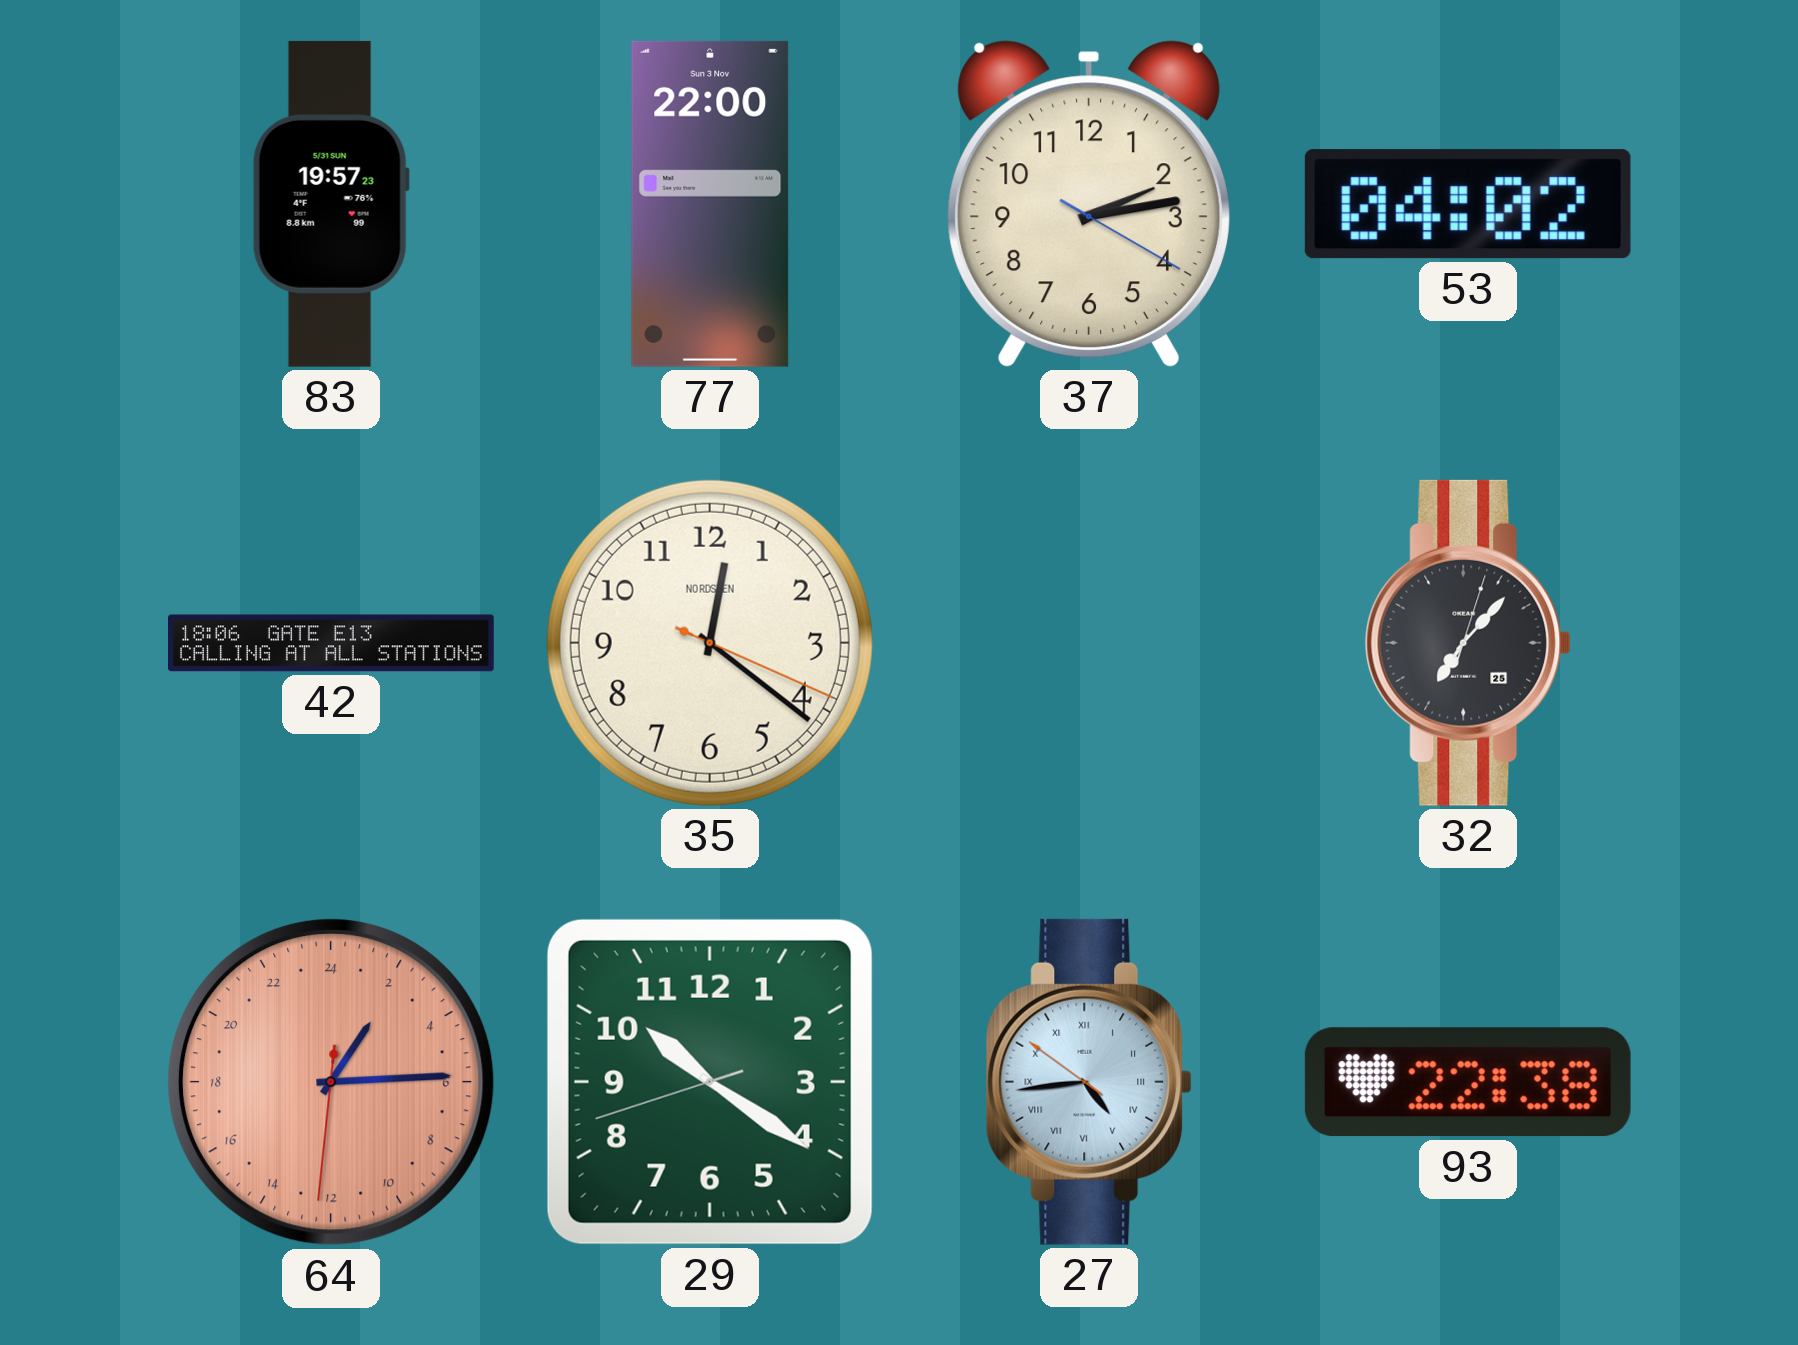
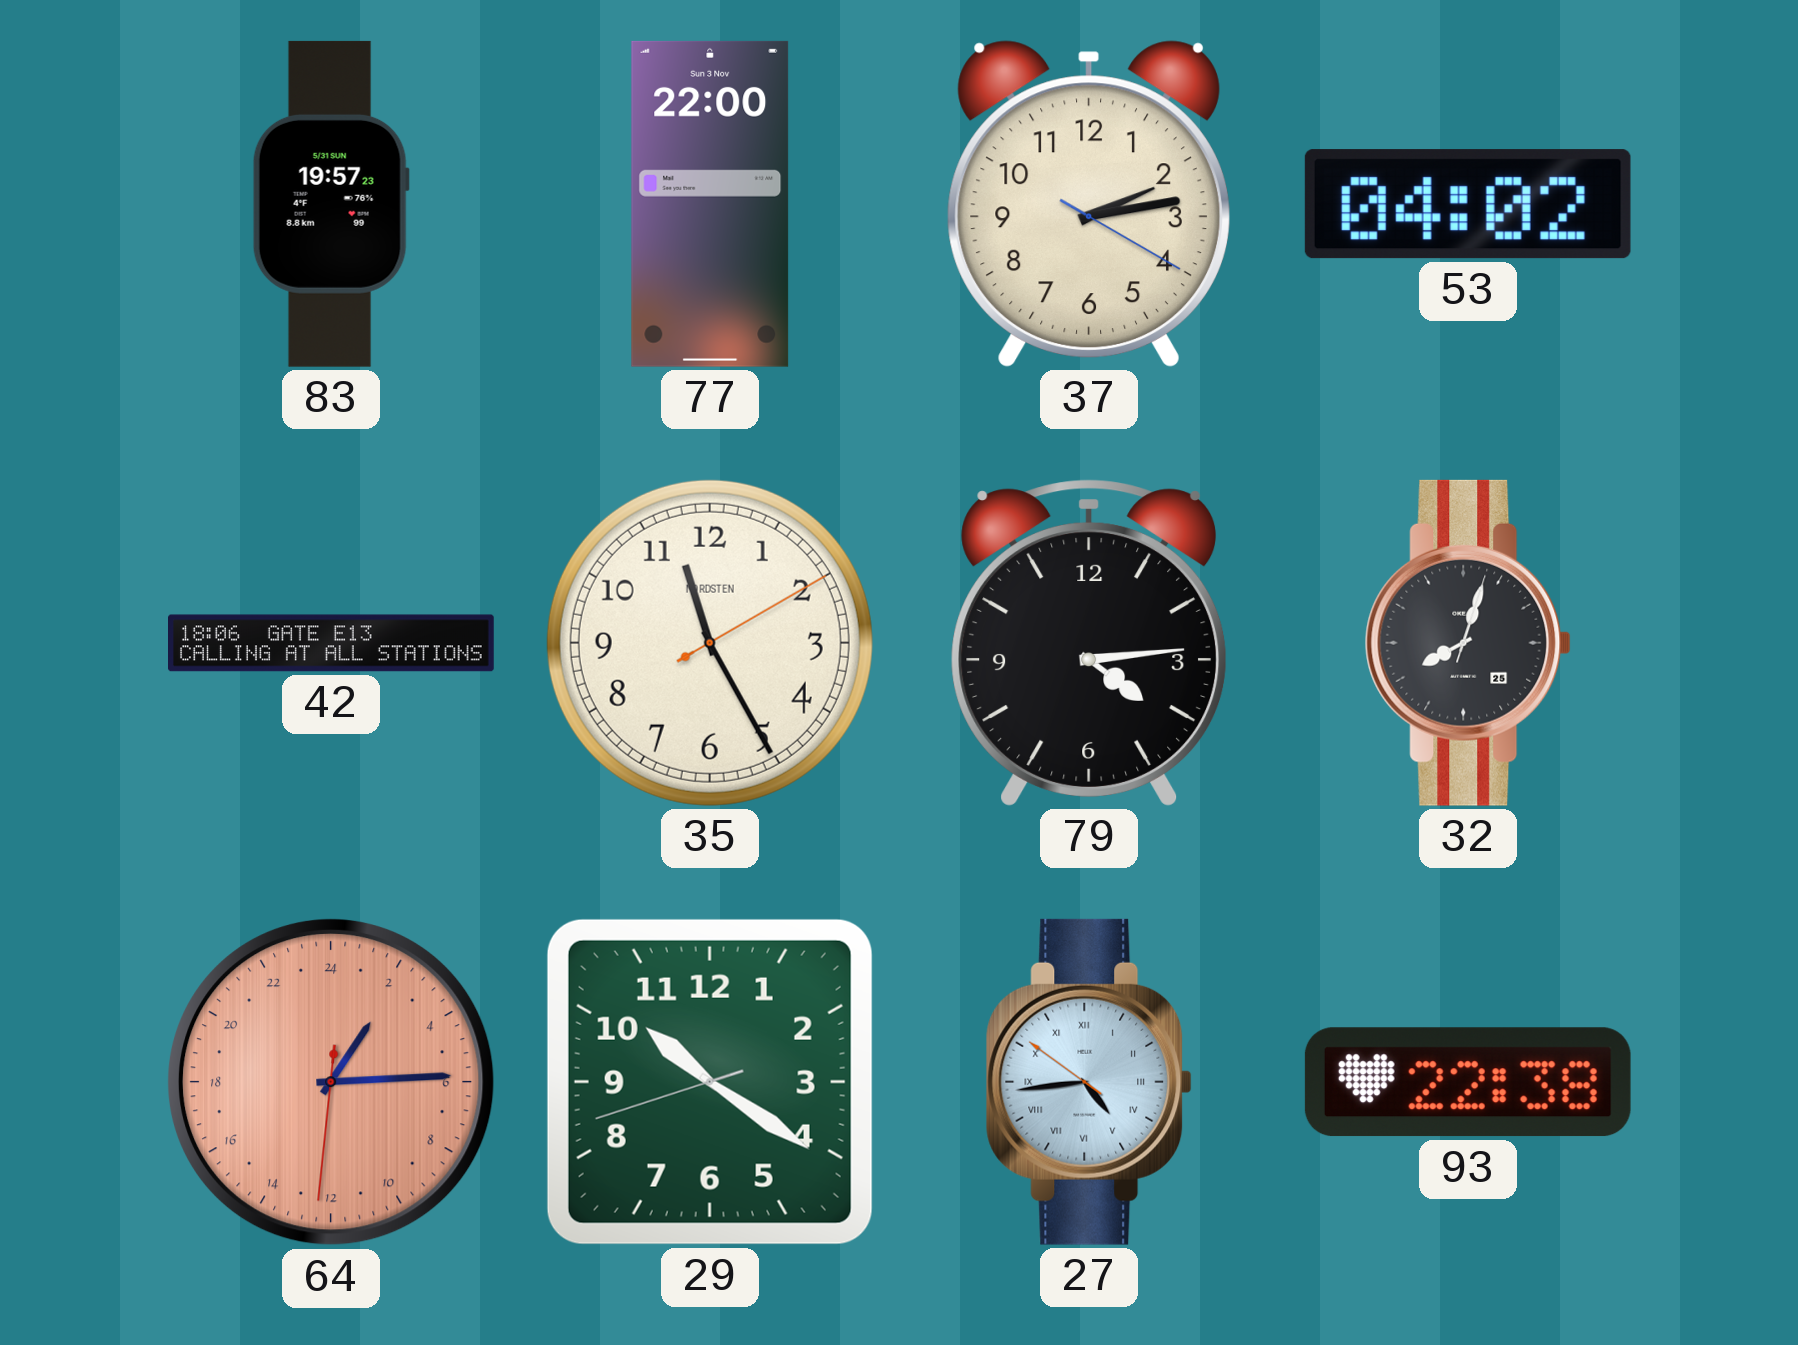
35: 12:21 -> 11:25
79: none -> 4:14
32: 7:07 -> 8:03
